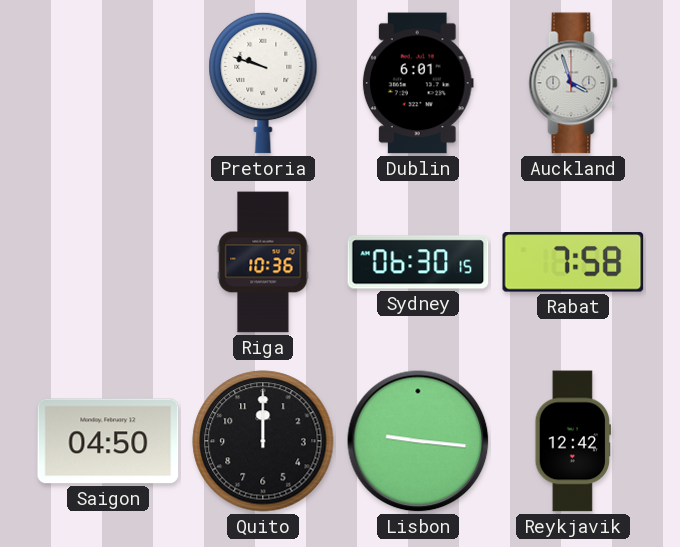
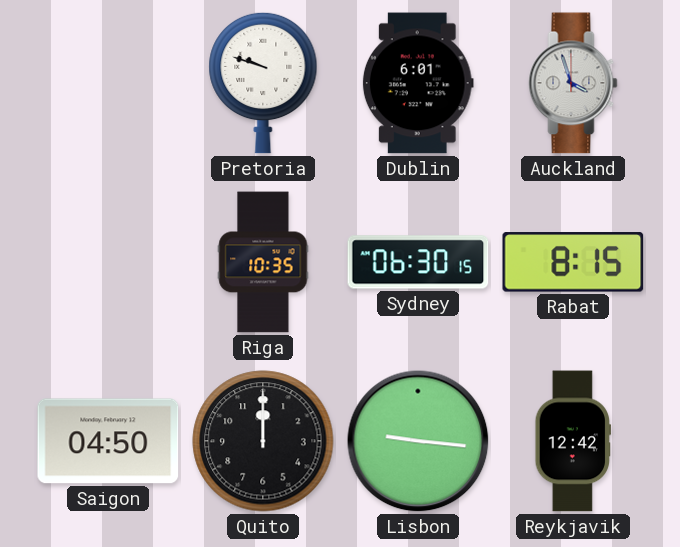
Riga: 10:36 -> 10:35
Rabat: 7:58 -> 8:15
